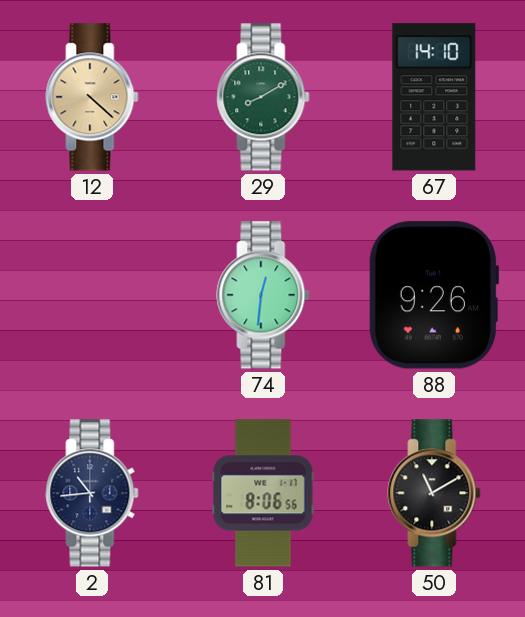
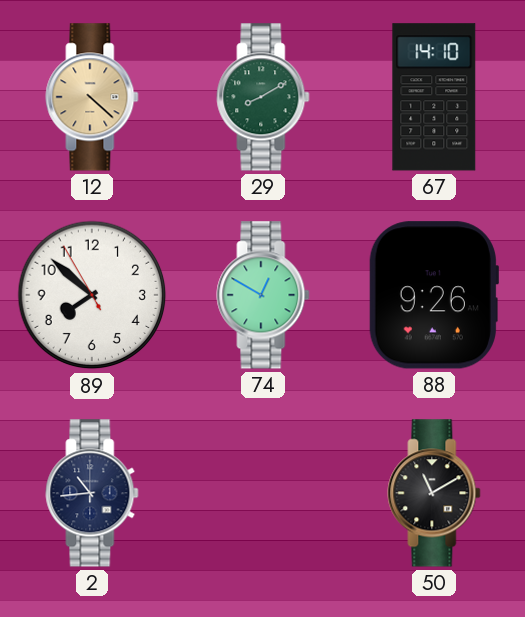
89: none -> 7:51
74: 12:31 -> 12:50
81: 8:06 -> none
